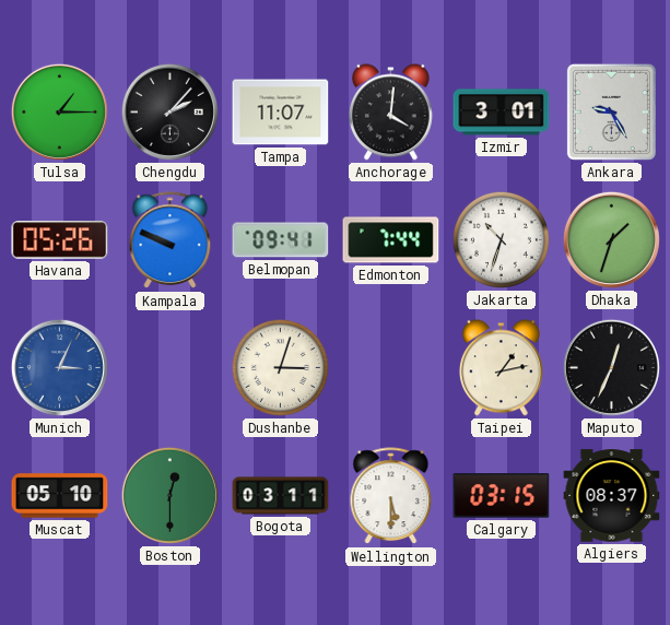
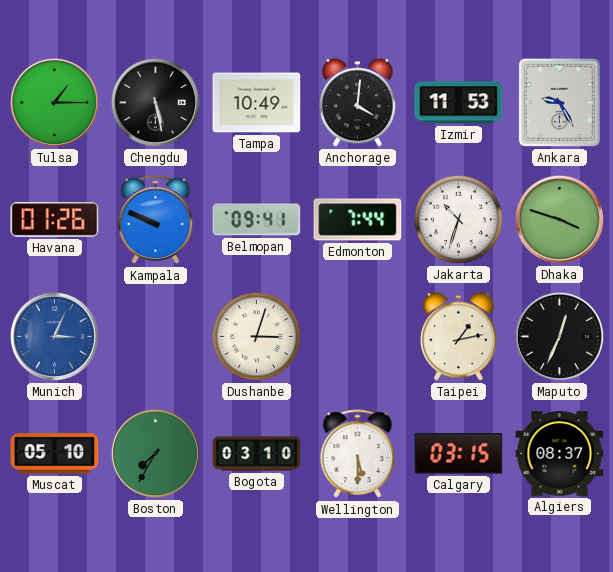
Chengdu: 2:07 -> 5:28
Tampa: 11:07 -> 10:49
Izmir: 3:01 -> 11:53
Havana: 05:26 -> 01:26
Dhaka: 1:33 -> 3:48
Boston: 12:30 -> 7:35
Bogota: 03:11 -> 03:10
